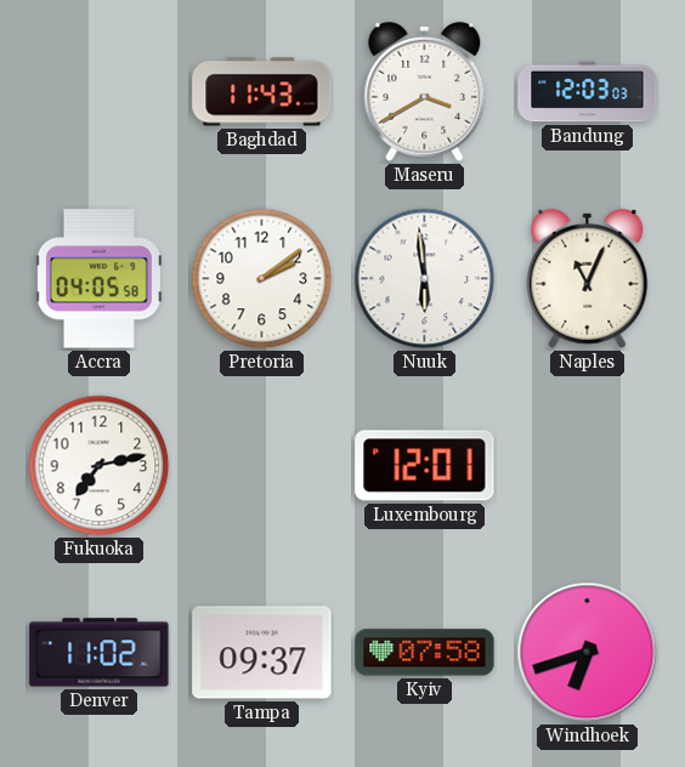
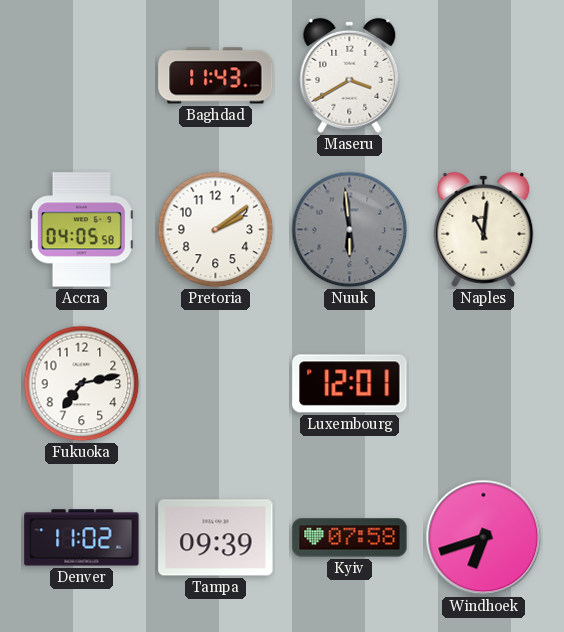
Bandung: 12:03 -> none
Nuuk dial: white -> grey
Naples: 11:04 -> 11:01
Tampa: 09:37 -> 09:39
